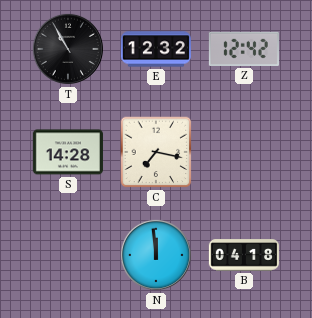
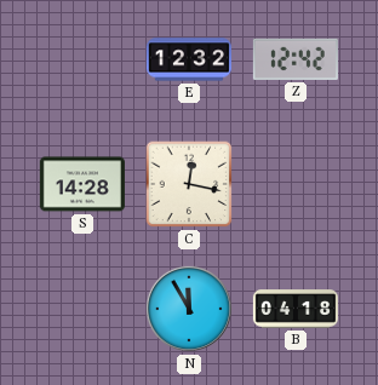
T: 10:55 -> none
C: 7:17 -> 12:17
N: 11:59 -> 11:55
